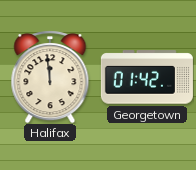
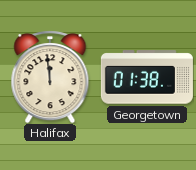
Georgetown: 01:42 -> 01:38
